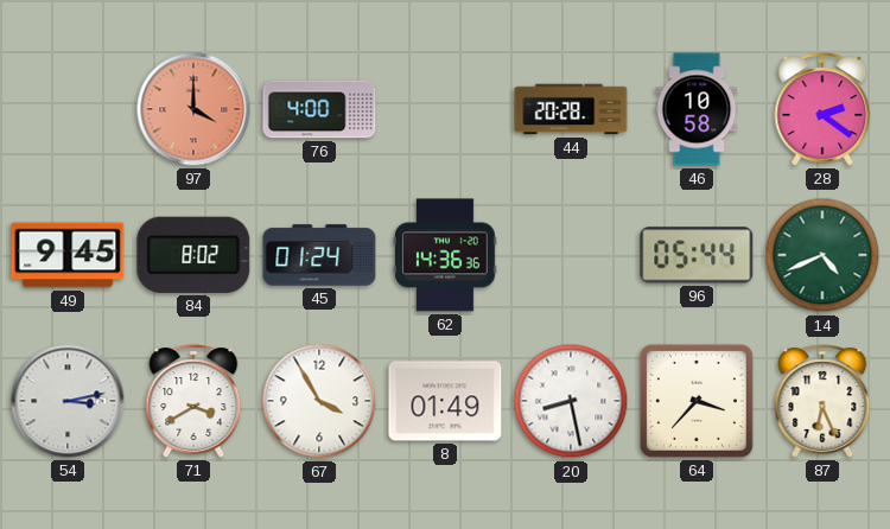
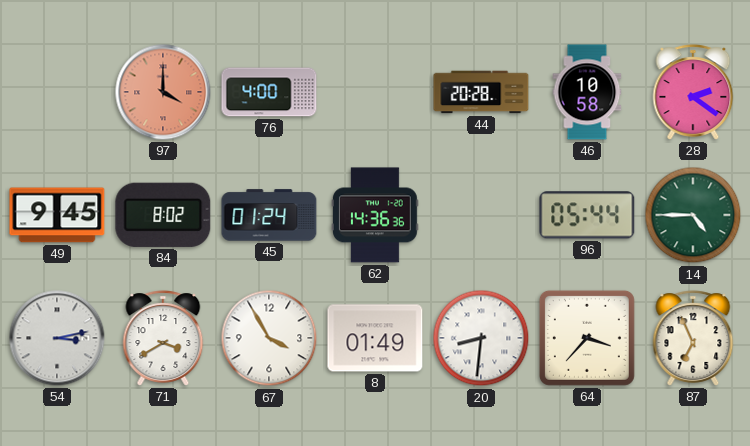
14: 4:41 -> 4:45
20: 8:28 -> 8:31
87: 6:26 -> 6:56
